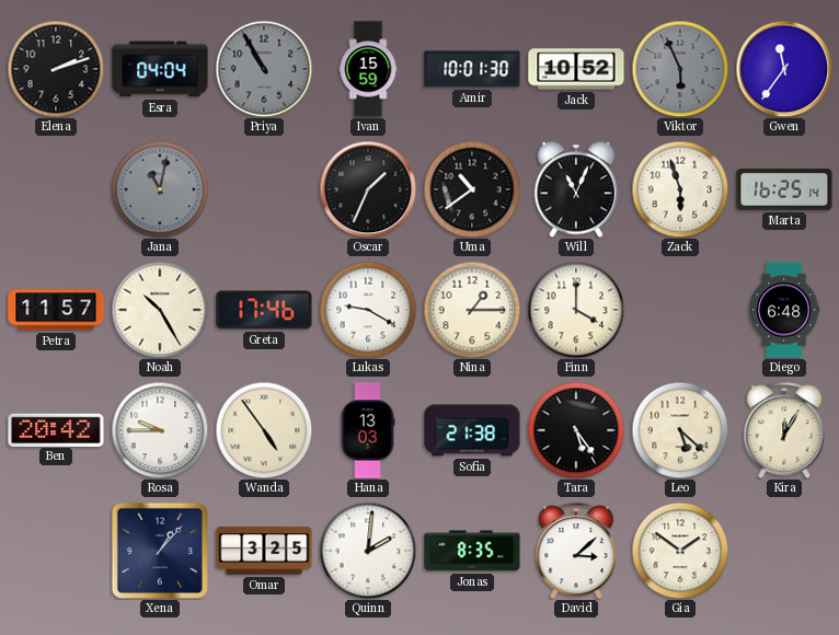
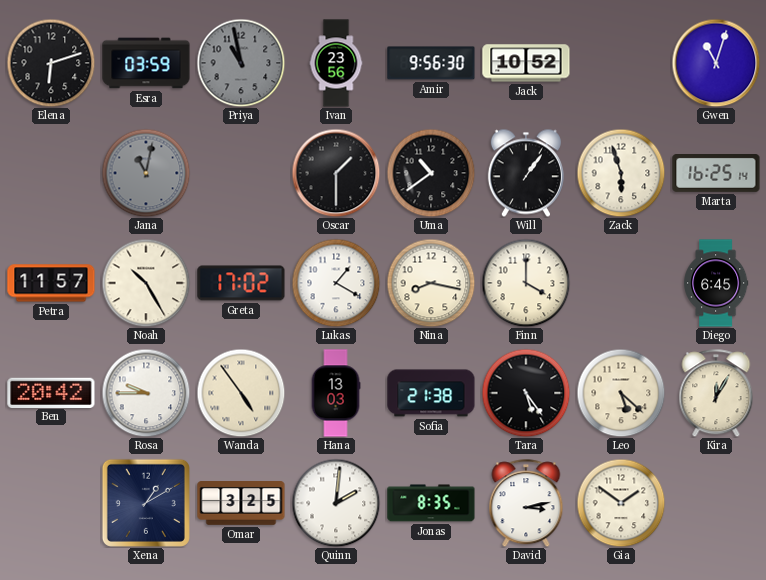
Elena: 2:12 -> 6:12
Esra: 04:04 -> 03:59
Priya: 10:55 -> 10:58
Ivan: 15:59 -> 23:56
Amir: 10:01 -> 9:56
Viktor: 5:56 -> none
Gwen: 11:36 -> 11:03
Oscar: 1:34 -> 1:30
Will: 11:04 -> 1:06
Greta: 17:46 -> 17:02
Lukas: 9:20 -> 1:20
Nina: 1:15 -> 8:17
Diego: 6:48 -> 6:45
Xena: 1:07 -> 1:10
David: 3:08 -> 3:13
